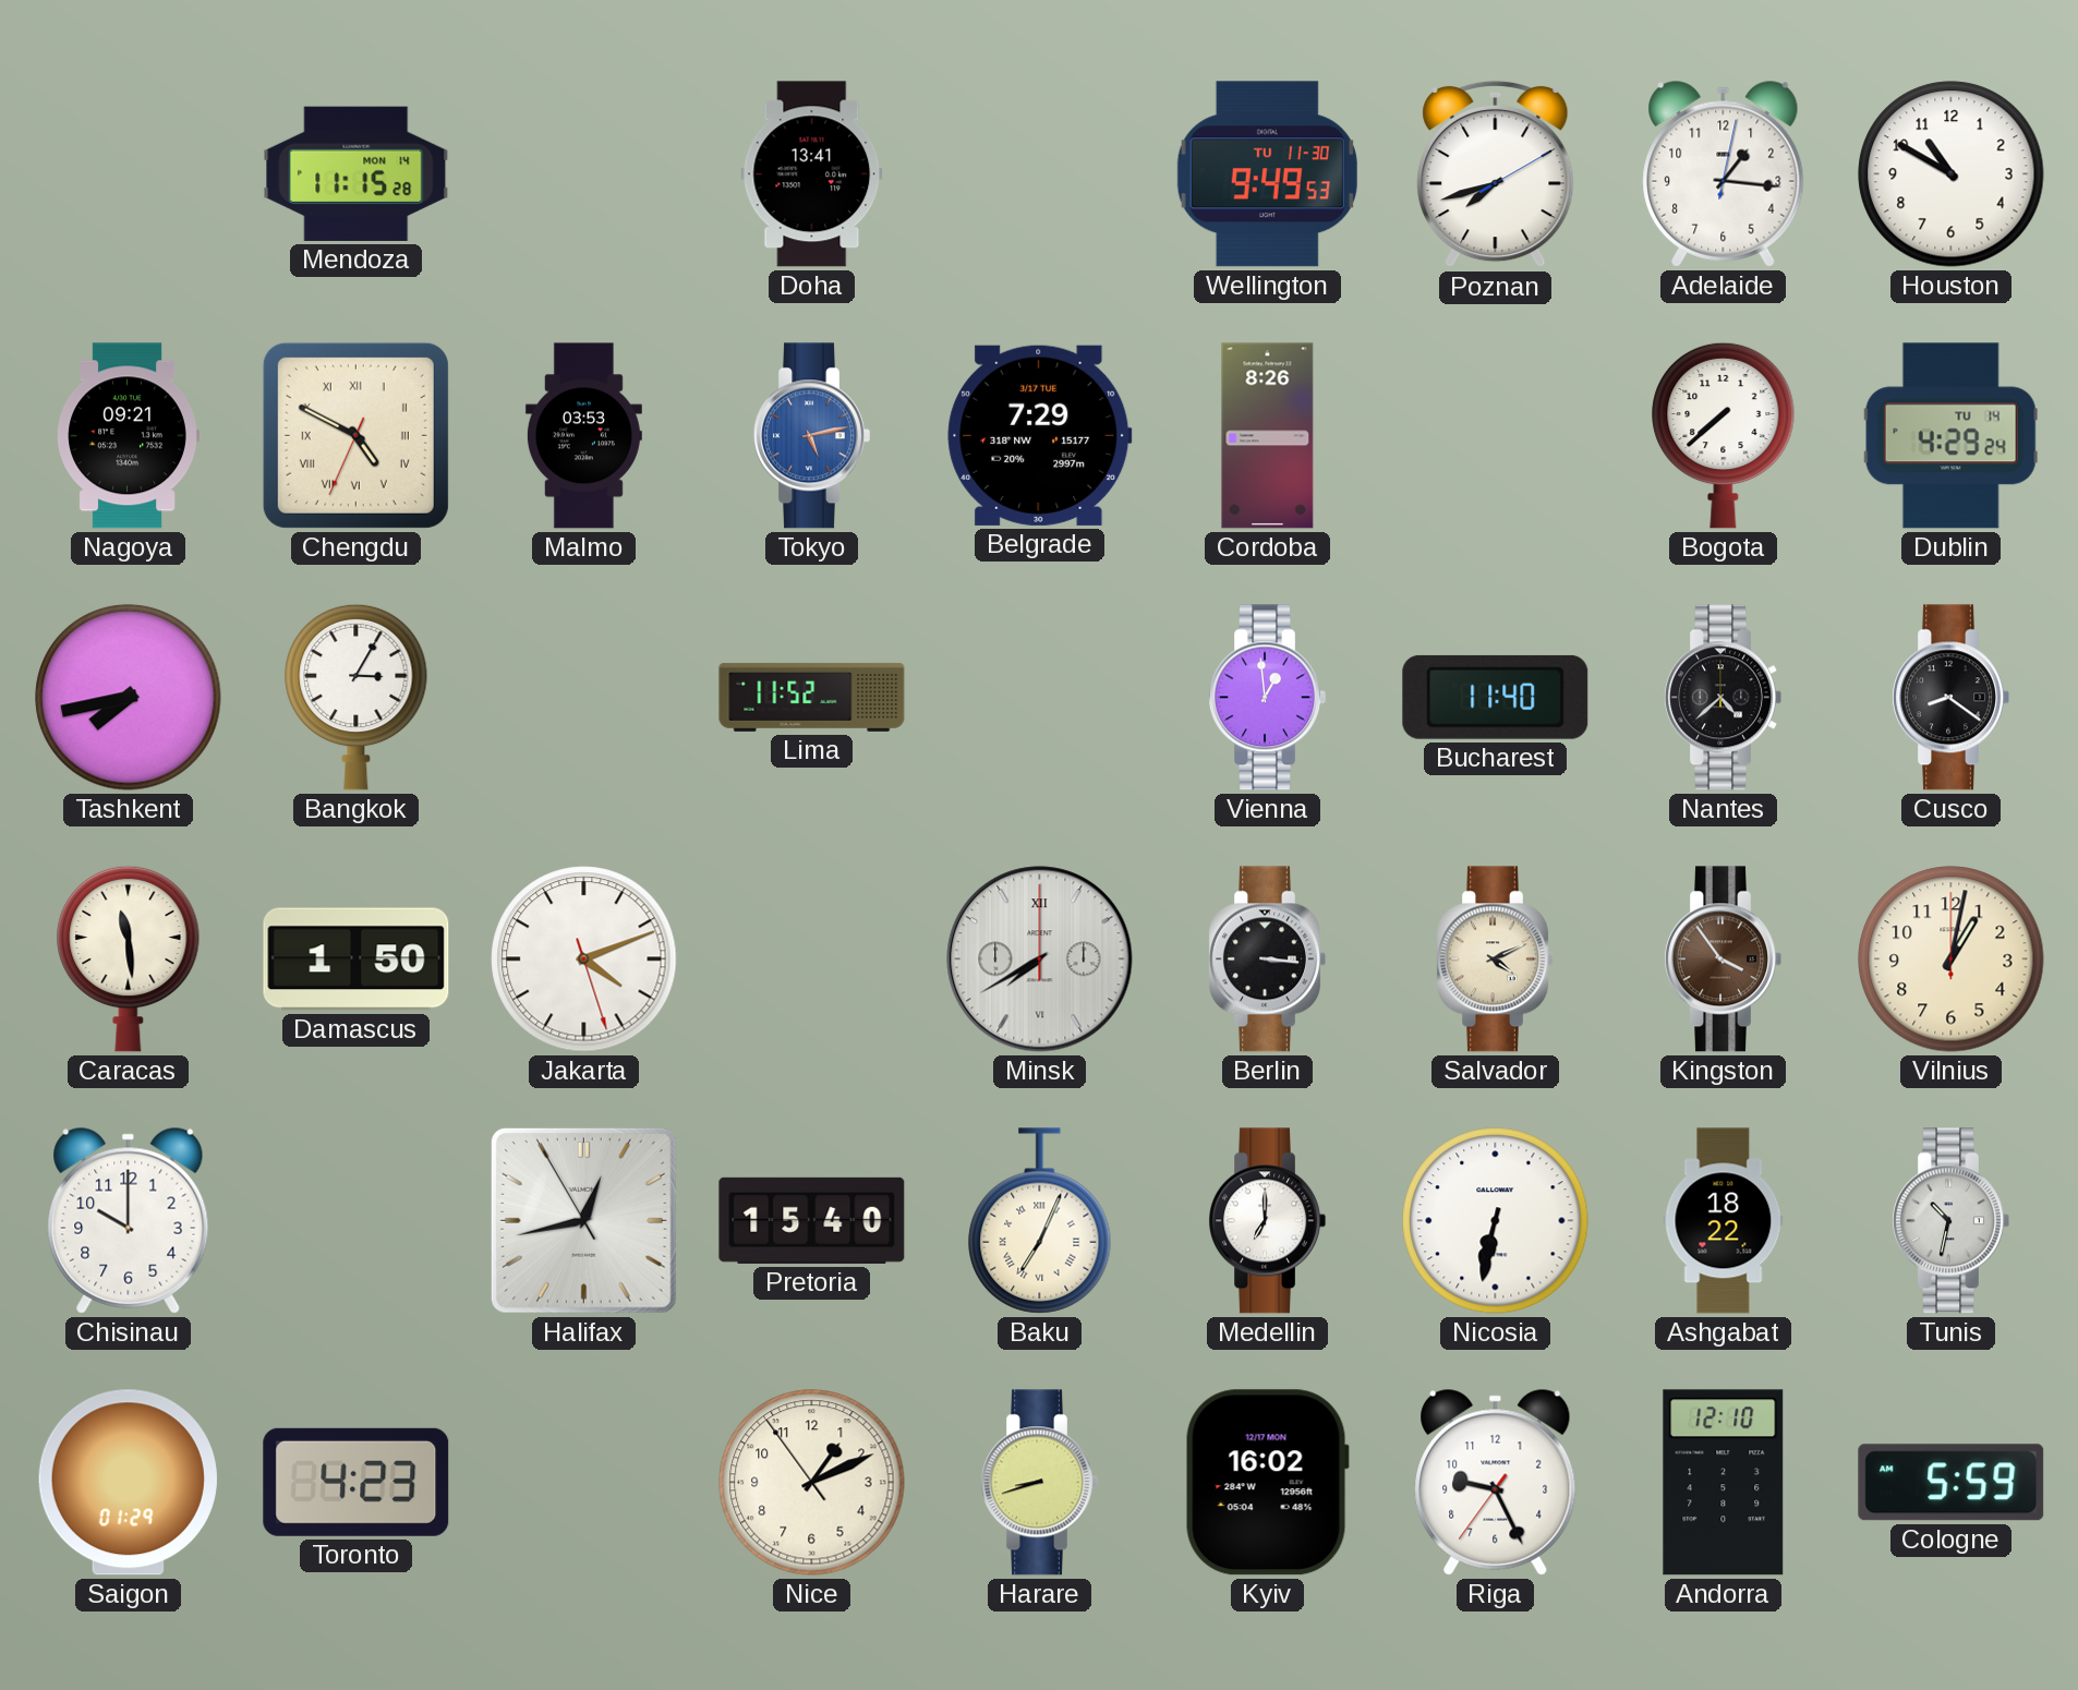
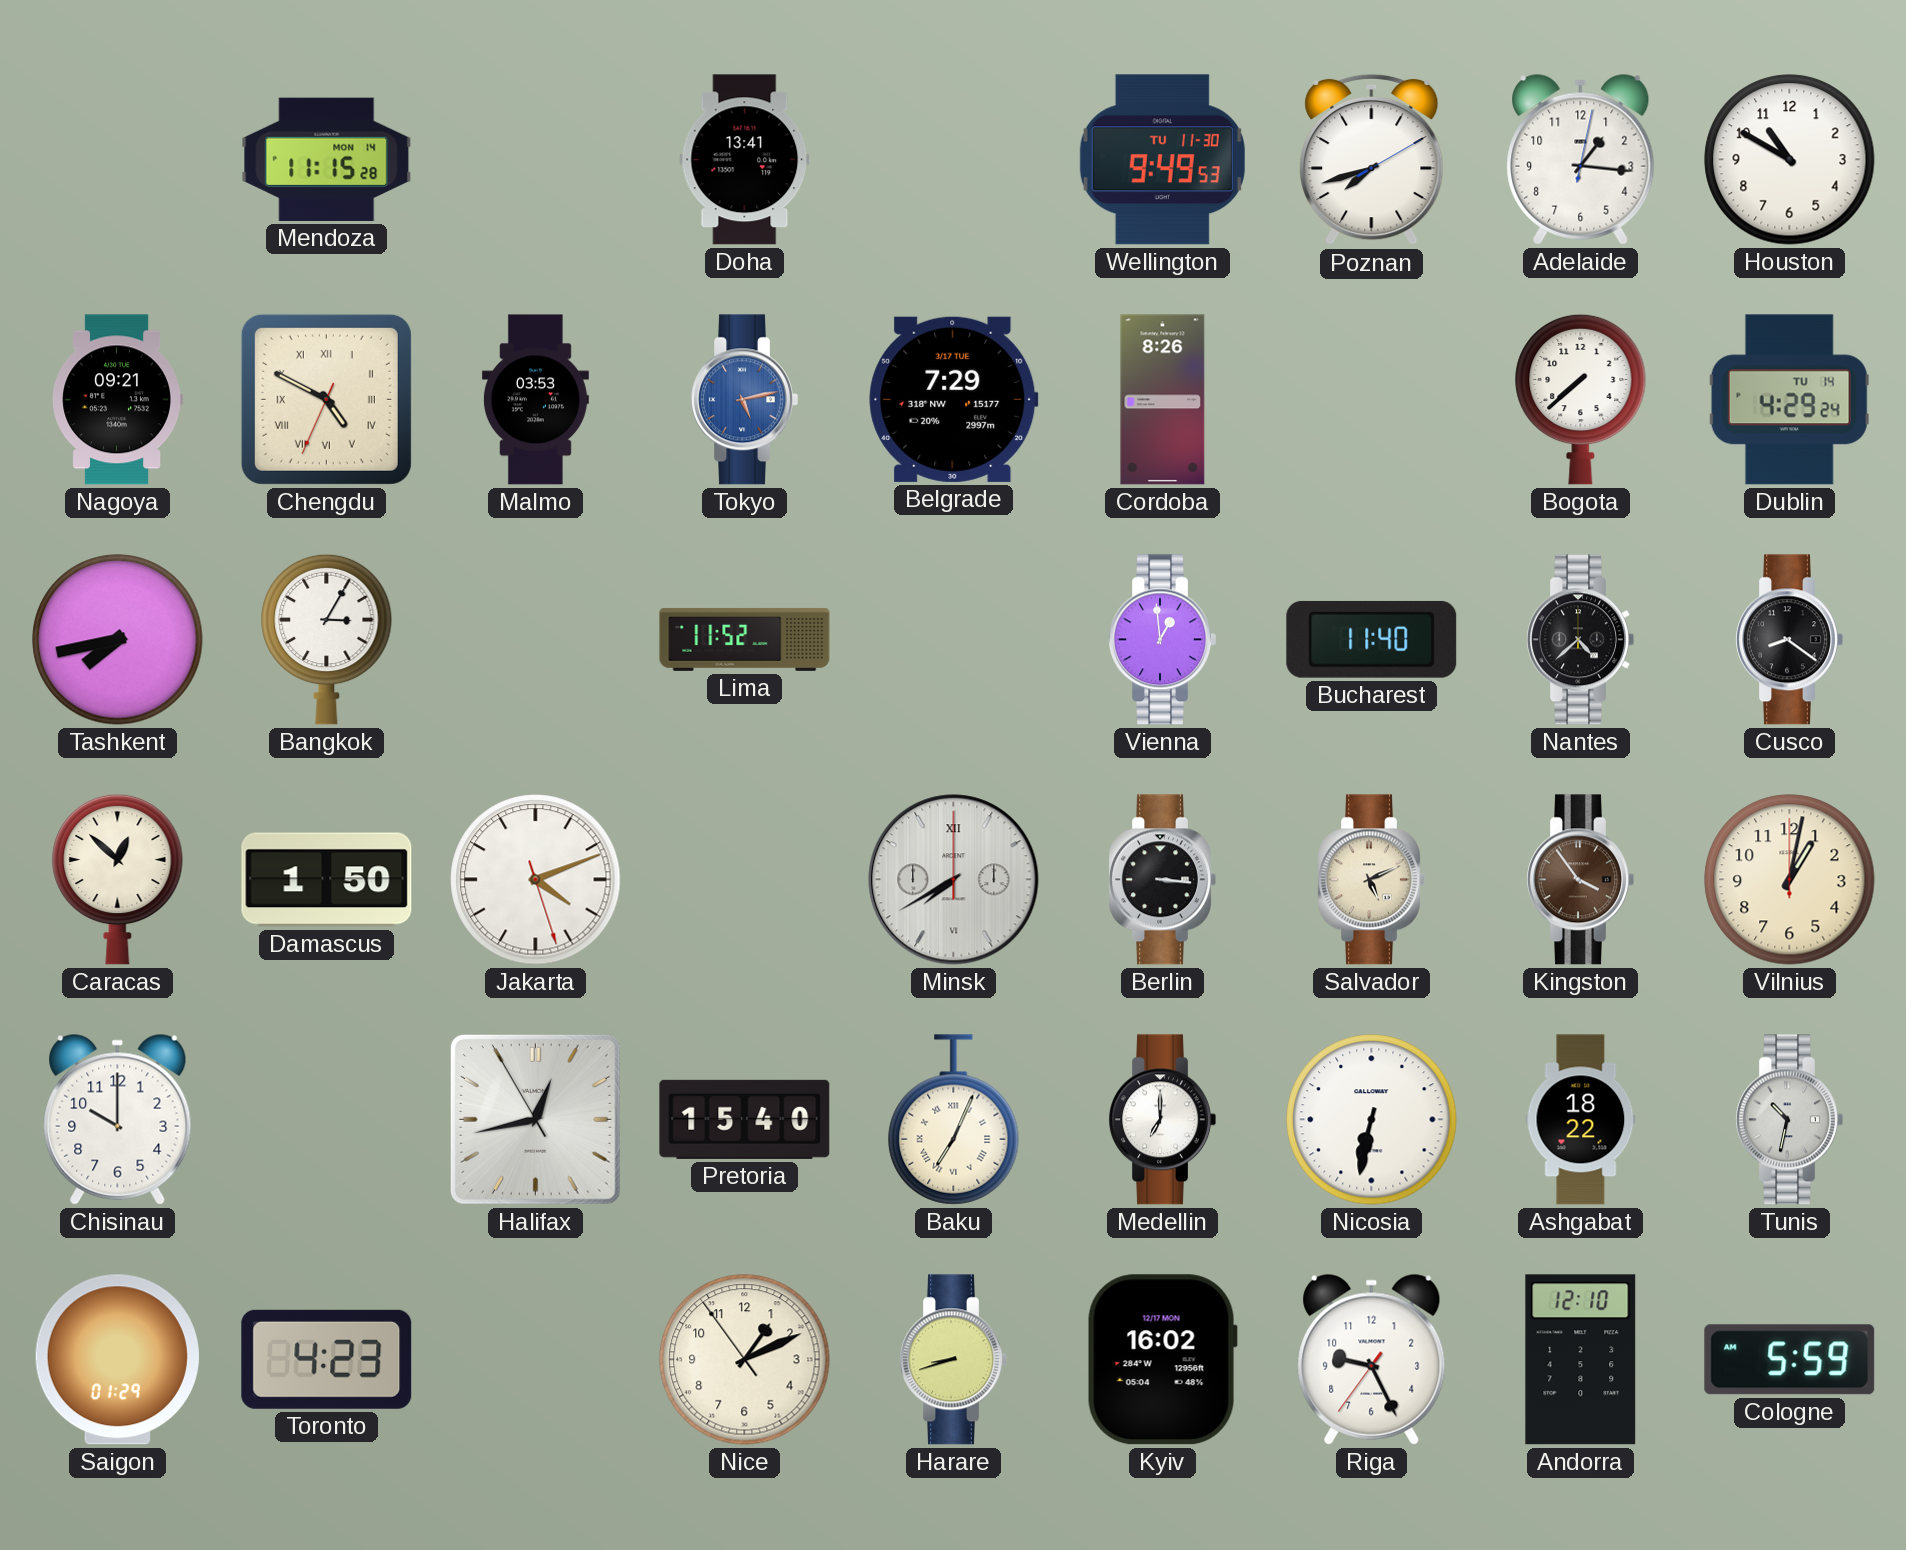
Caracas: 11:29 -> 12:52
Salvador: 4:11 -> 5:11
